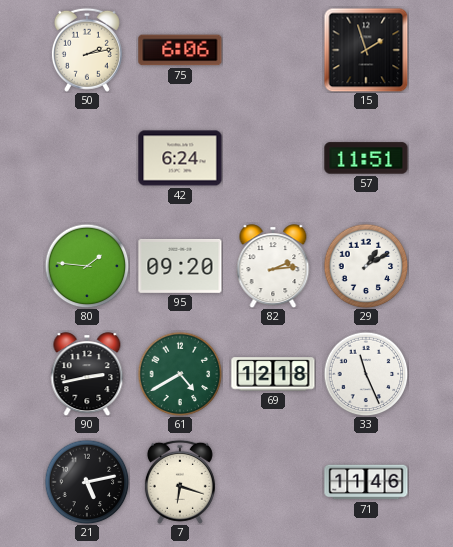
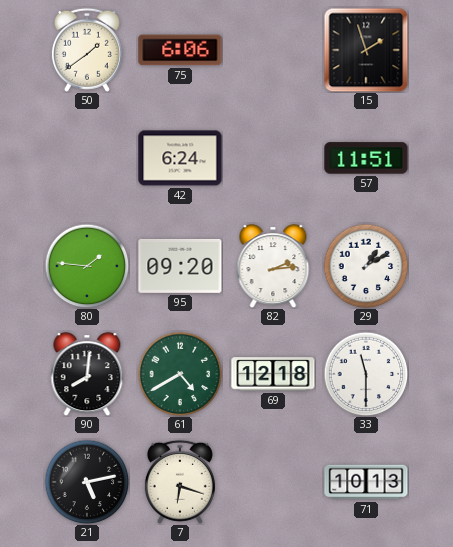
50: 2:13 -> 1:39
90: 2:43 -> 8:01
33: 11:26 -> 11:30
71: 11:46 -> 10:13
